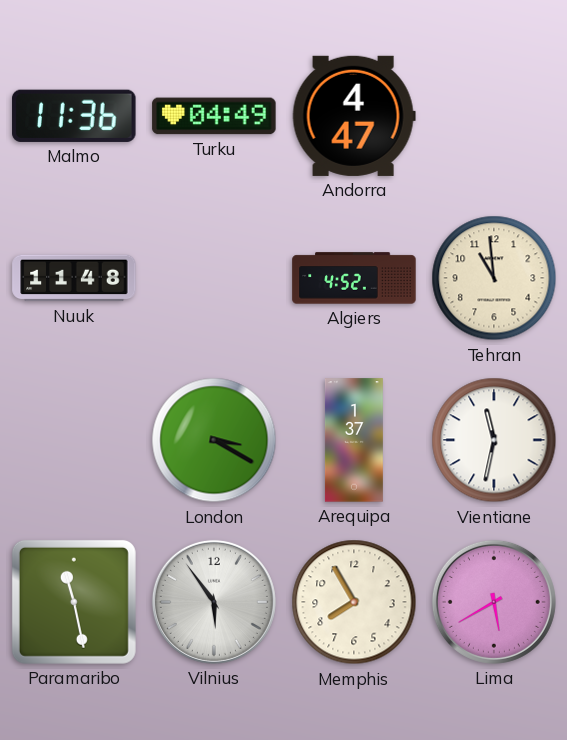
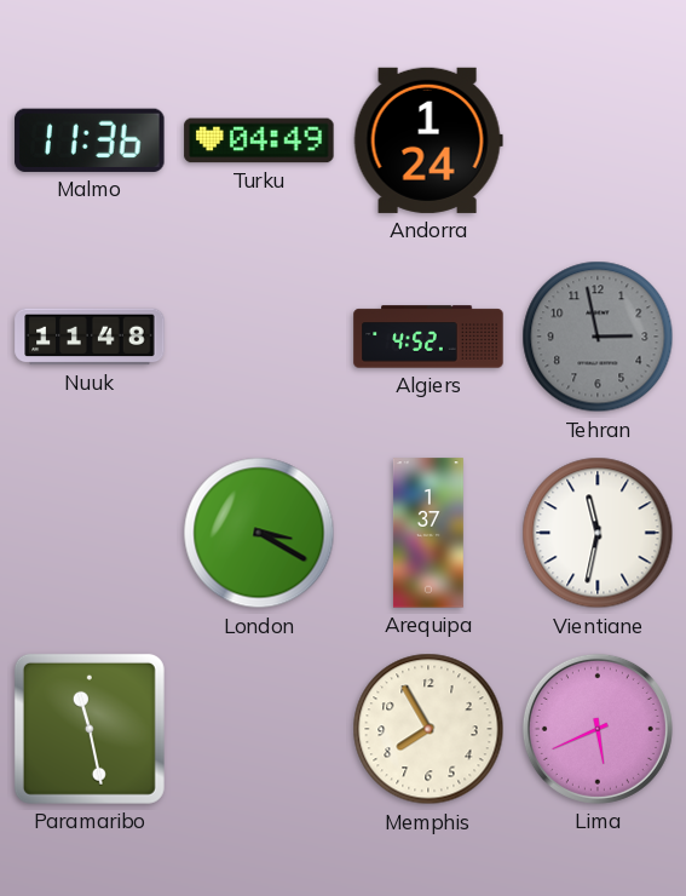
Andorra: 4:47 -> 1:24
Tehran: 10:59 -> 2:58
Tehran dial: cream -> grey
Vilnius: 5:54 -> none
Lima: 5:40 -> 5:41
